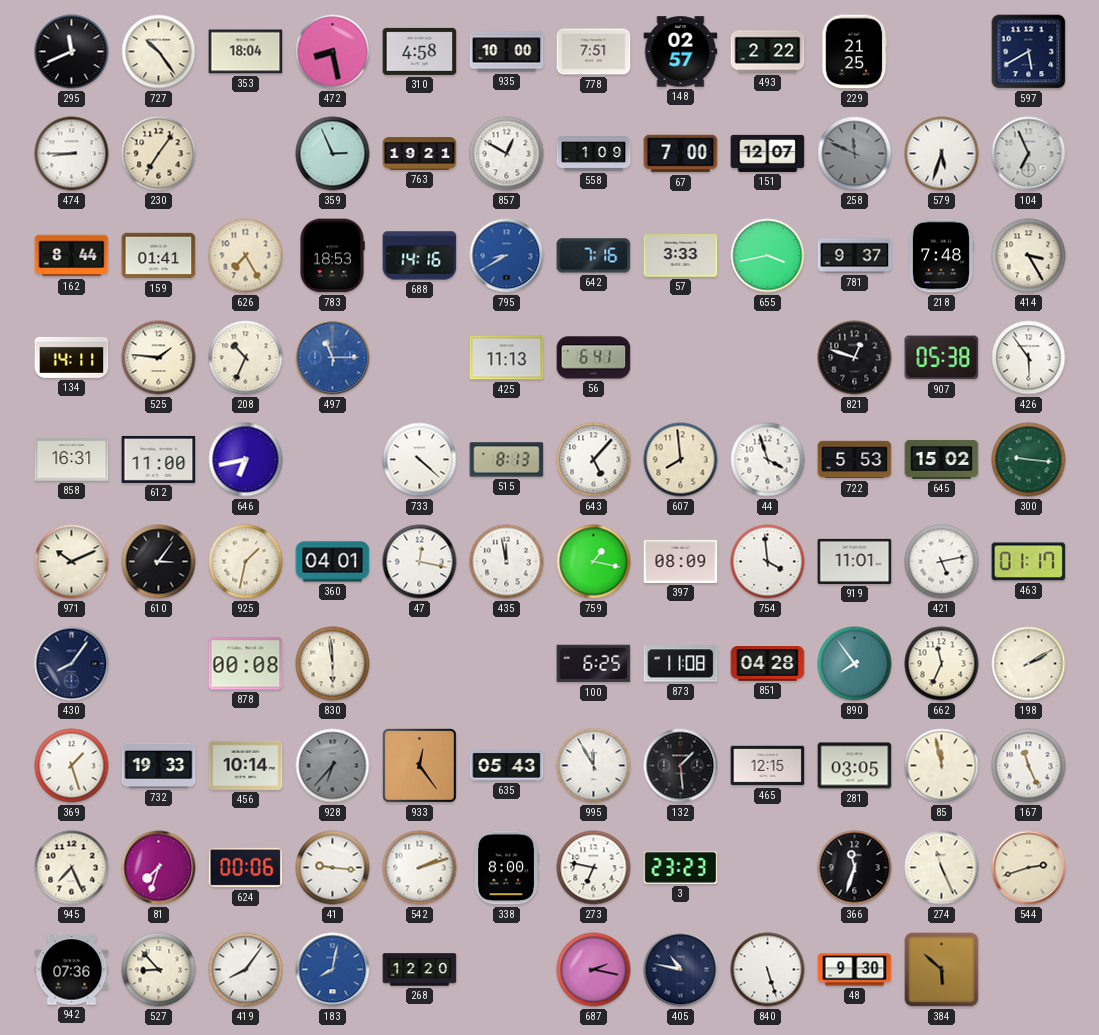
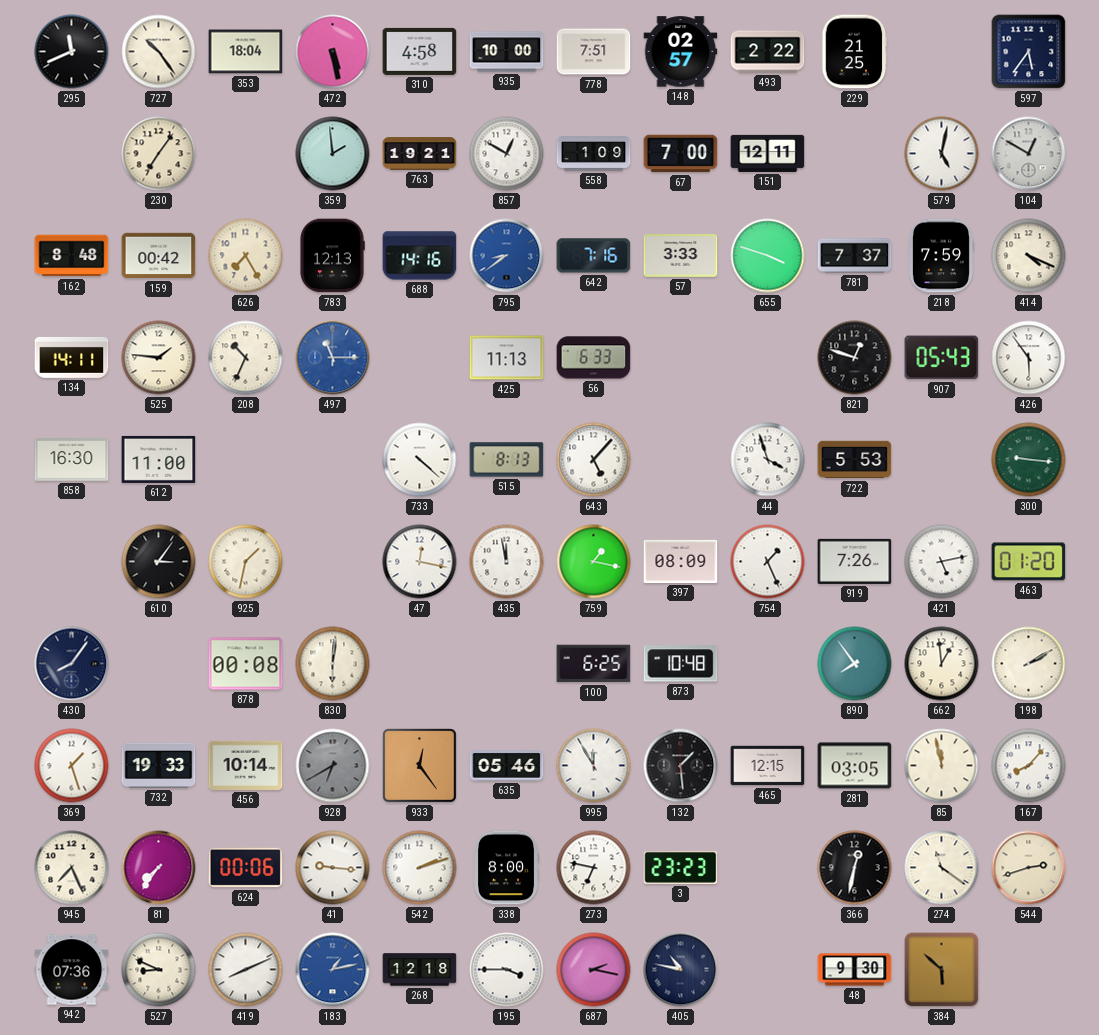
472: 8:28 -> 5:28
597: 5:40 -> 5:36
474: 8:45 -> none
359: 2:56 -> 1:59
151: 12:07 -> 12:11
258: 11:49 -> none
579: 5:33 -> 5:02
104: 6:56 -> 12:50
162: 8:44 -> 8:48
159: 01:41 -> 00:42
783: 18:53 -> 12:13
795: 8:40 -> 8:39
655: 3:43 -> 3:48
781: 9:37 -> 7:37
218: 7:48 -> 7:59
414: 3:25 -> 4:19
56: 6:41 -> 6:33
907: 05:38 -> 05:43
858: 16:31 -> 16:30
646: 6:43 -> none
607: 7:59 -> none
645: 15:02 -> none
971: 10:11 -> none
360: 04:01 -> none
754: 3:59 -> 1:26
919: 11:01 -> 7:26
463: 01:17 -> 01:20
830: 5:59 -> 6:01
873: 11:08 -> 10:48
851: 04:28 -> none
662: 11:34 -> 12:59
928: 6:37 -> 6:40
635: 05:43 -> 05:46
167: 11:26 -> 8:07
81: 7:33 -> 7:36
366: 11:33 -> 12:32
274: 11:26 -> 11:21
527: 8:53 -> 8:49
419: 8:06 -> 8:11
183: 8:02 -> 1:13
268: 12:20 -> 12:18
195: none -> 3:45
840: 5:27 -> none
